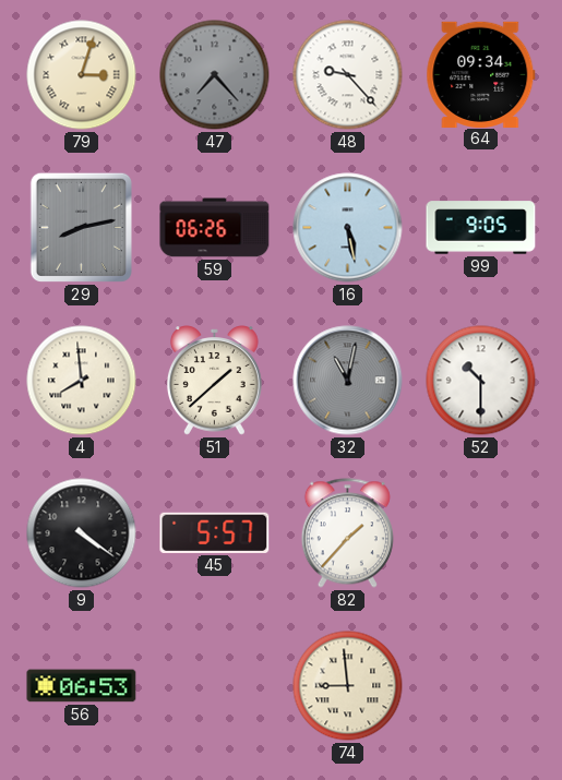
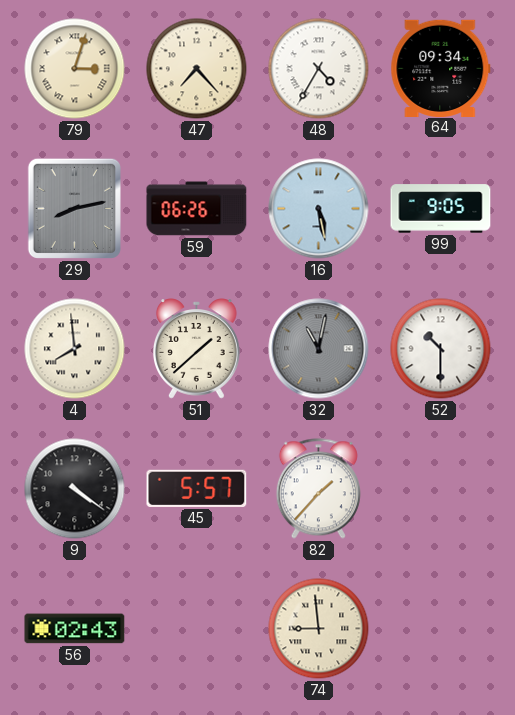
47 dial: grey -> cream
48: 9:23 -> 4:35
56: 06:53 -> 02:43
